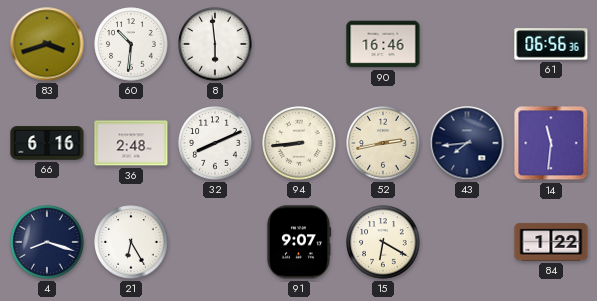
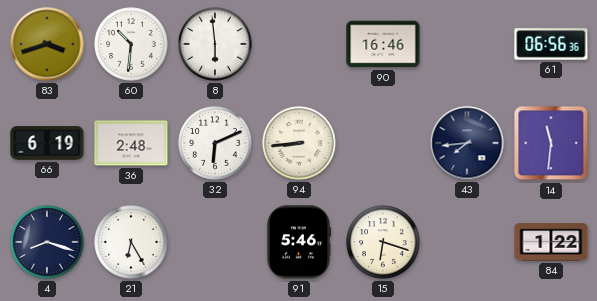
66: 6:16 -> 6:19
32: 8:11 -> 6:11
52: 2:43 -> none
91: 9:07 -> 5:46
15: 6:20 -> 6:18
